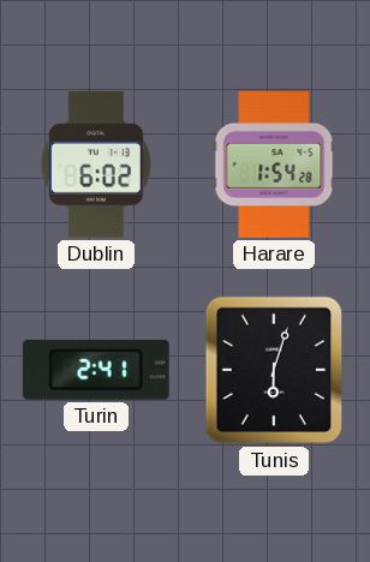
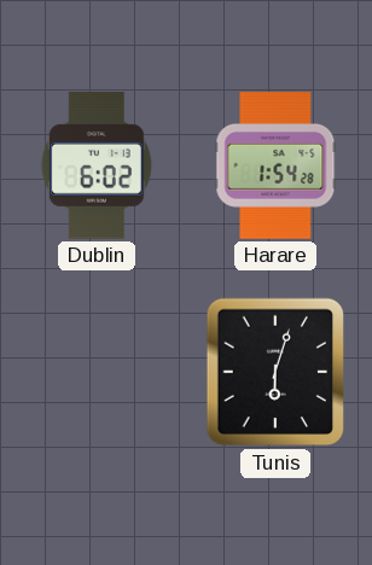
Turin: 2:41 -> none
